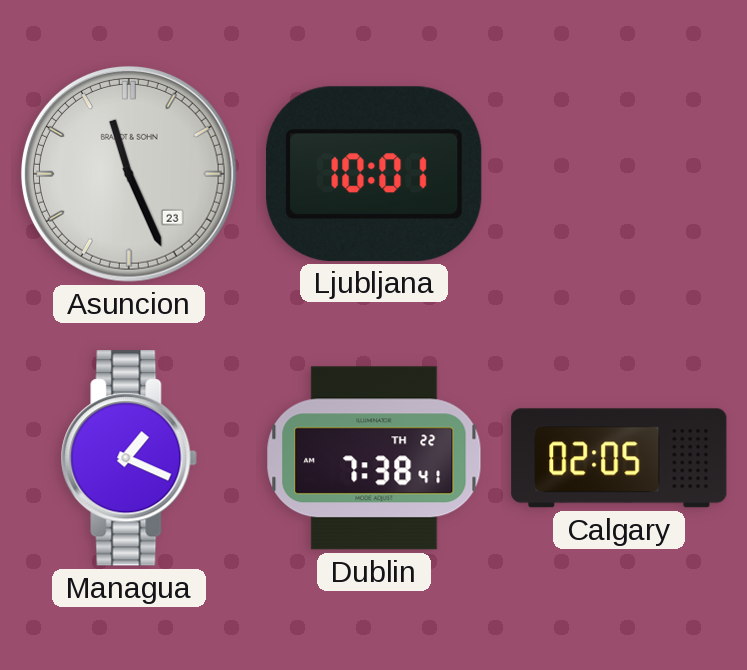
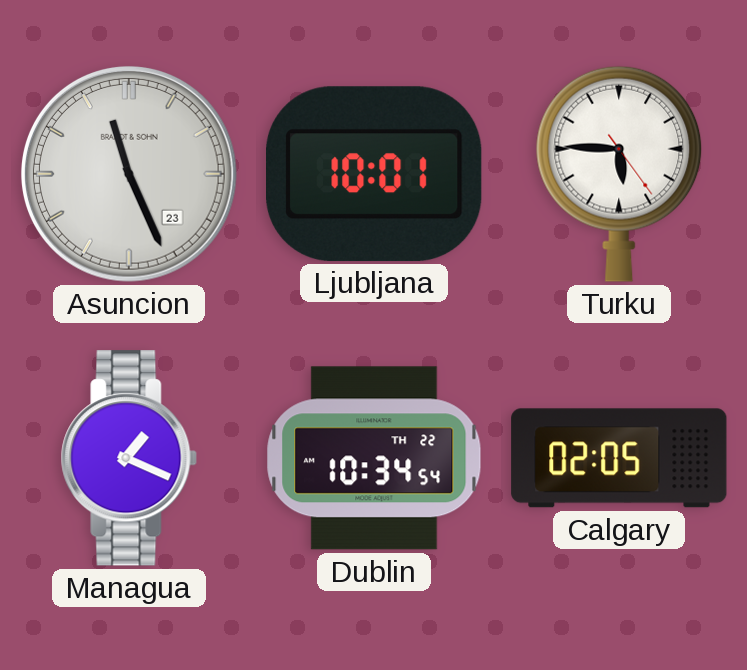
Turku: none -> 5:45
Dublin: 7:38 -> 10:34
